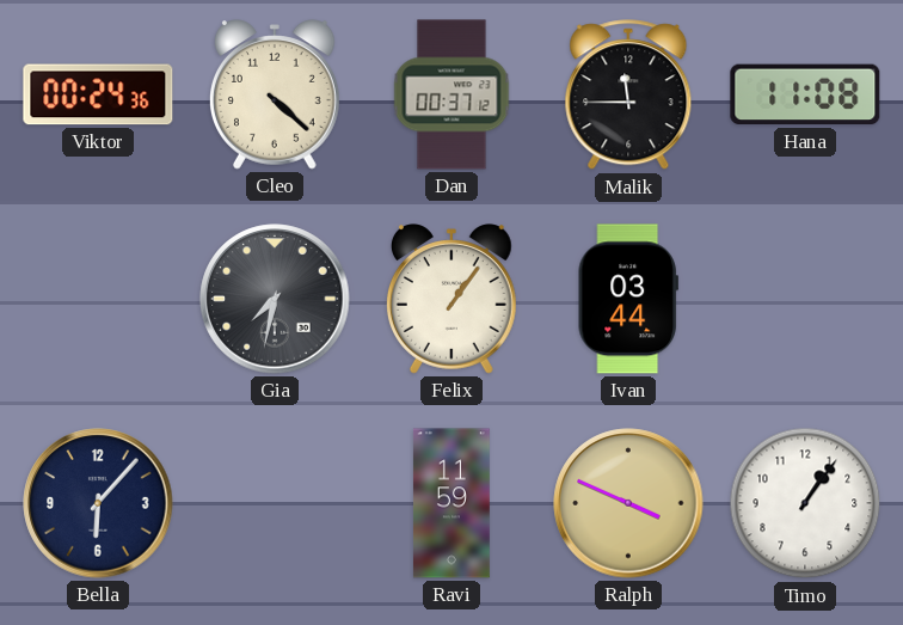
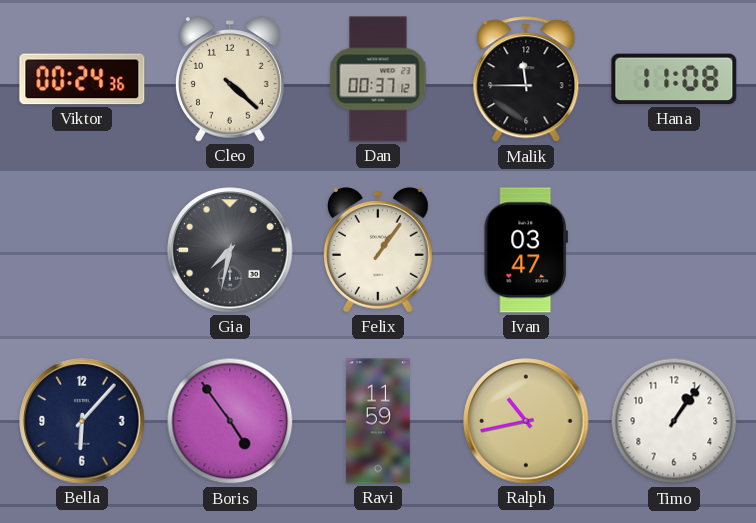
Ivan: 03:44 -> 03:47
Boris: none -> 4:54
Ralph: 3:49 -> 10:43
